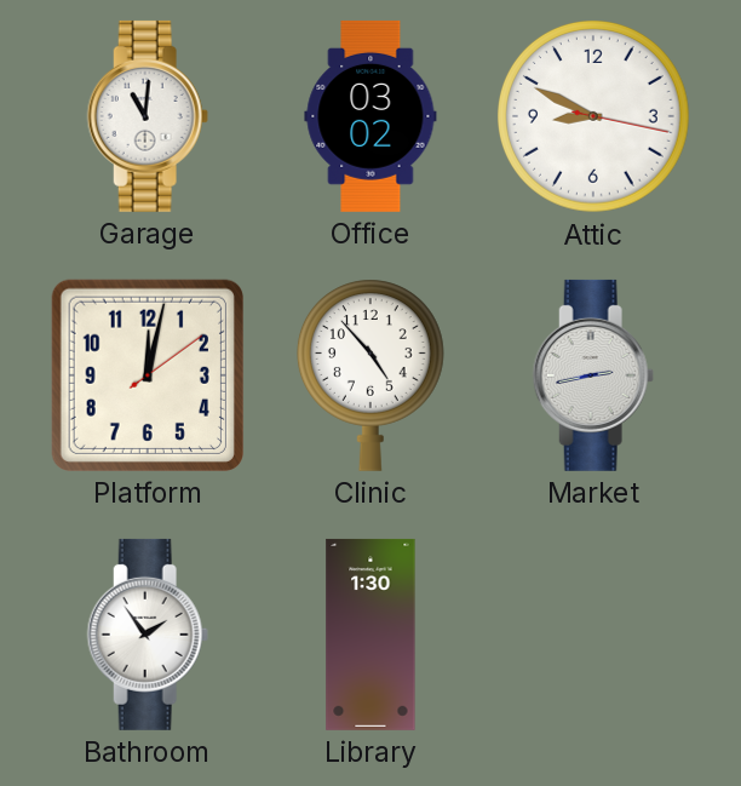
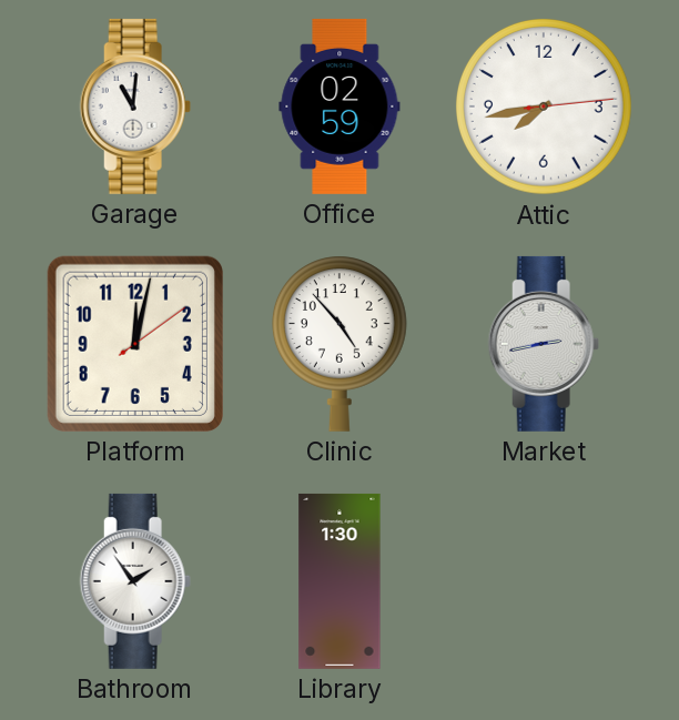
Office: 03:02 -> 02:59
Attic: 8:49 -> 7:43
